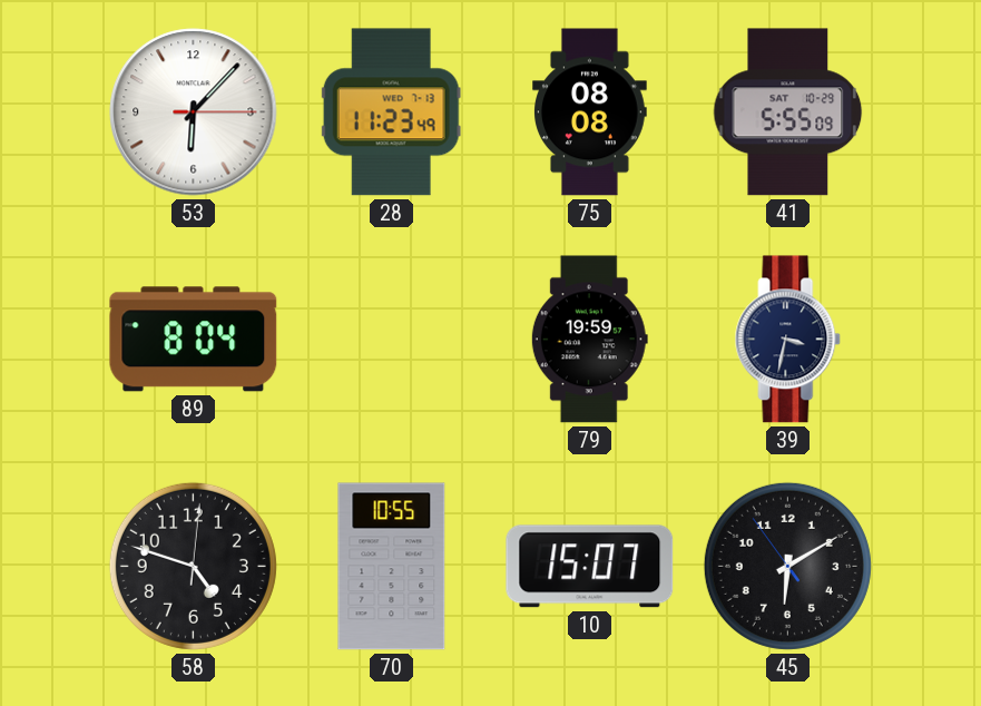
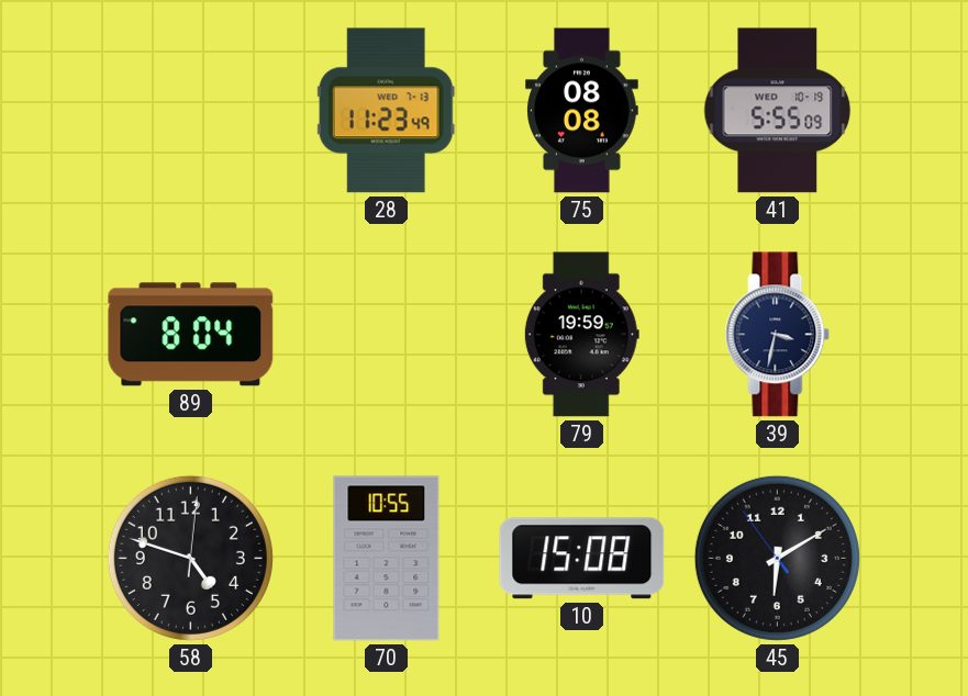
53: 6:07 -> none
41 date: SAT 10-29 -> WED 10-19
10: 15:07 -> 15:08
